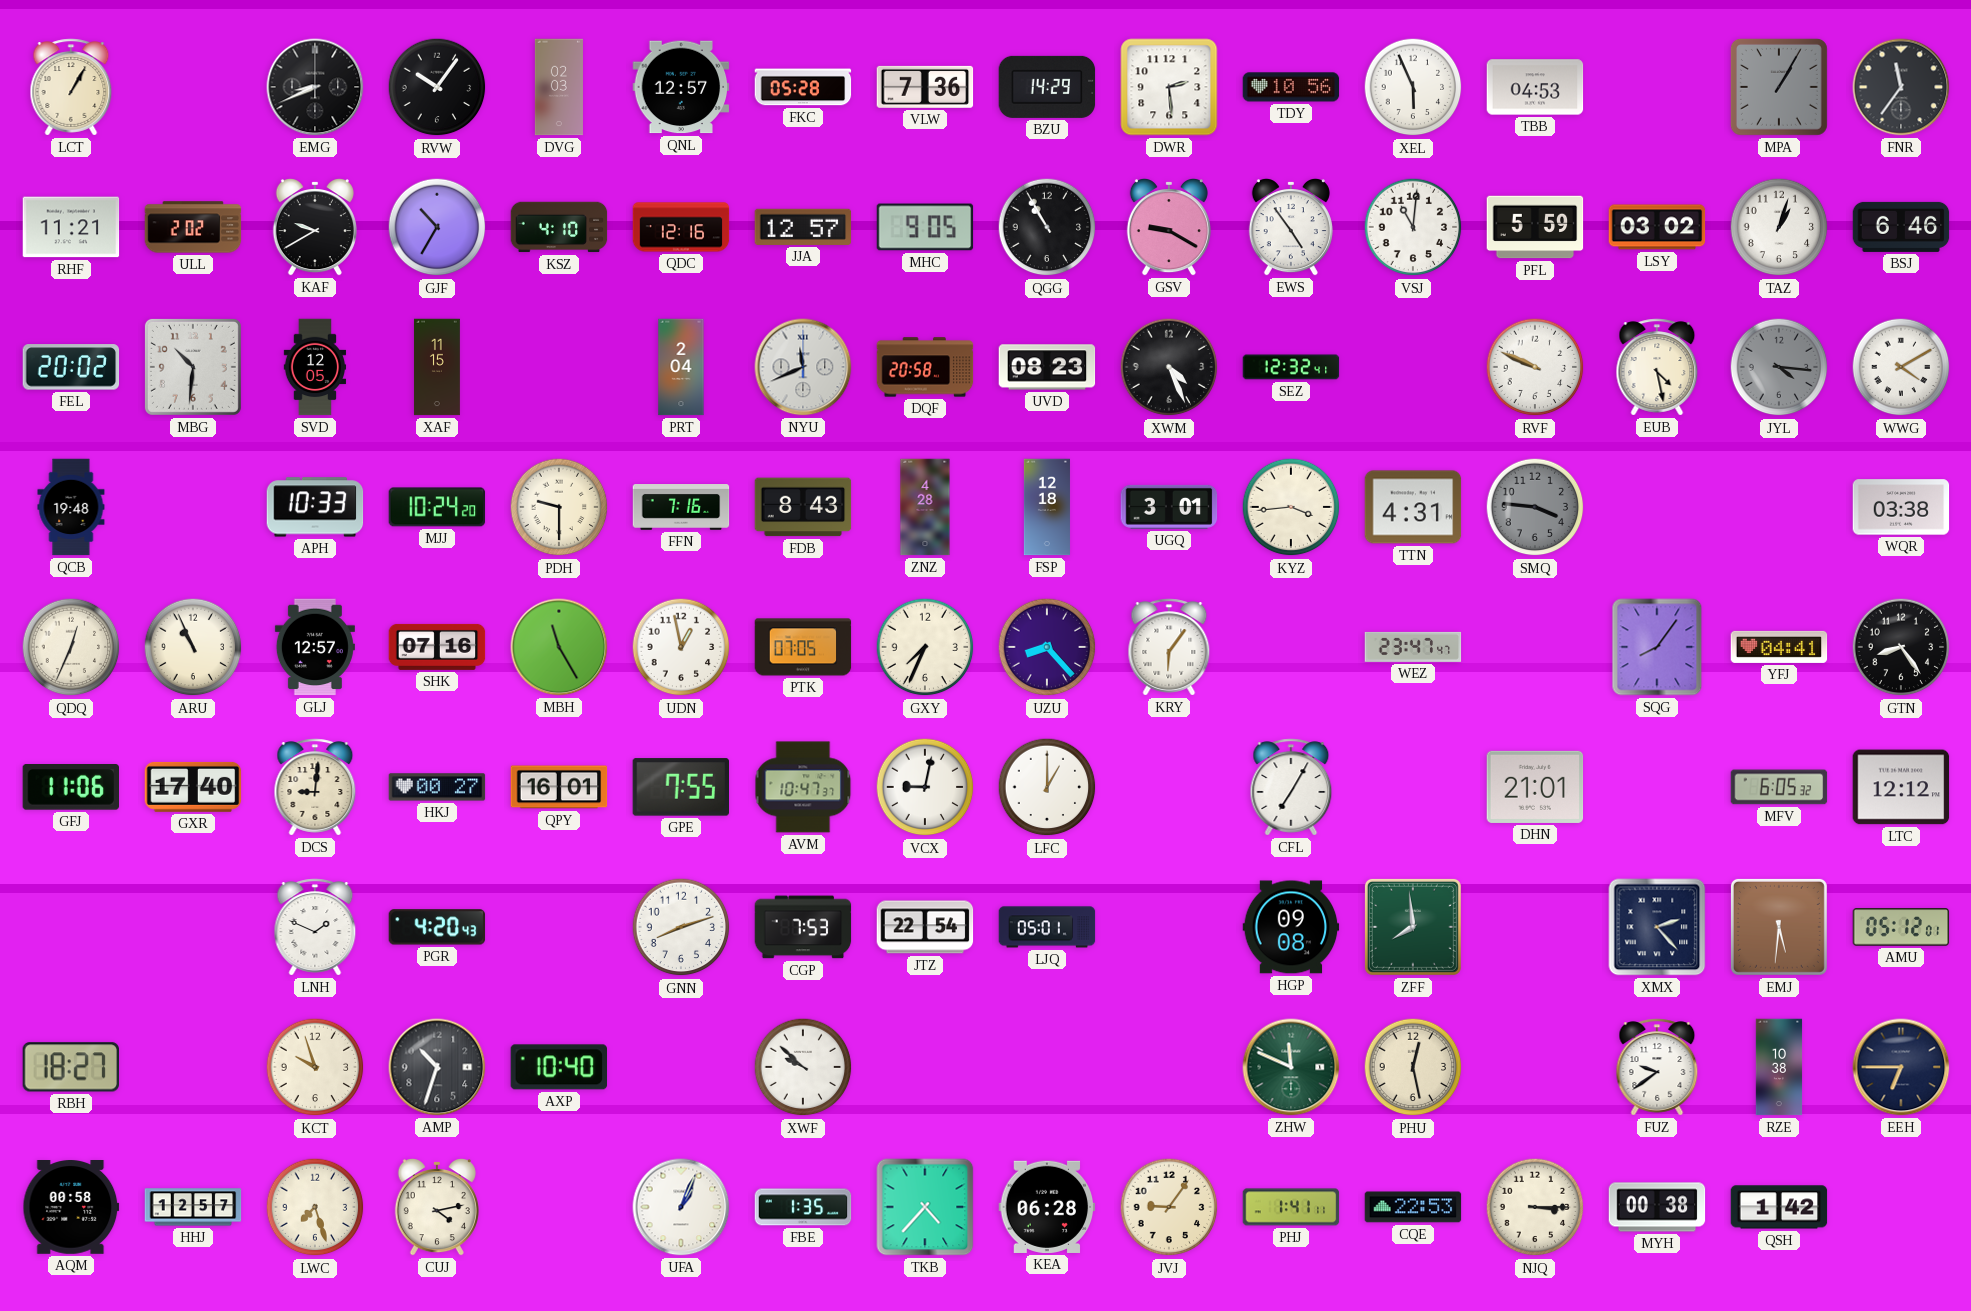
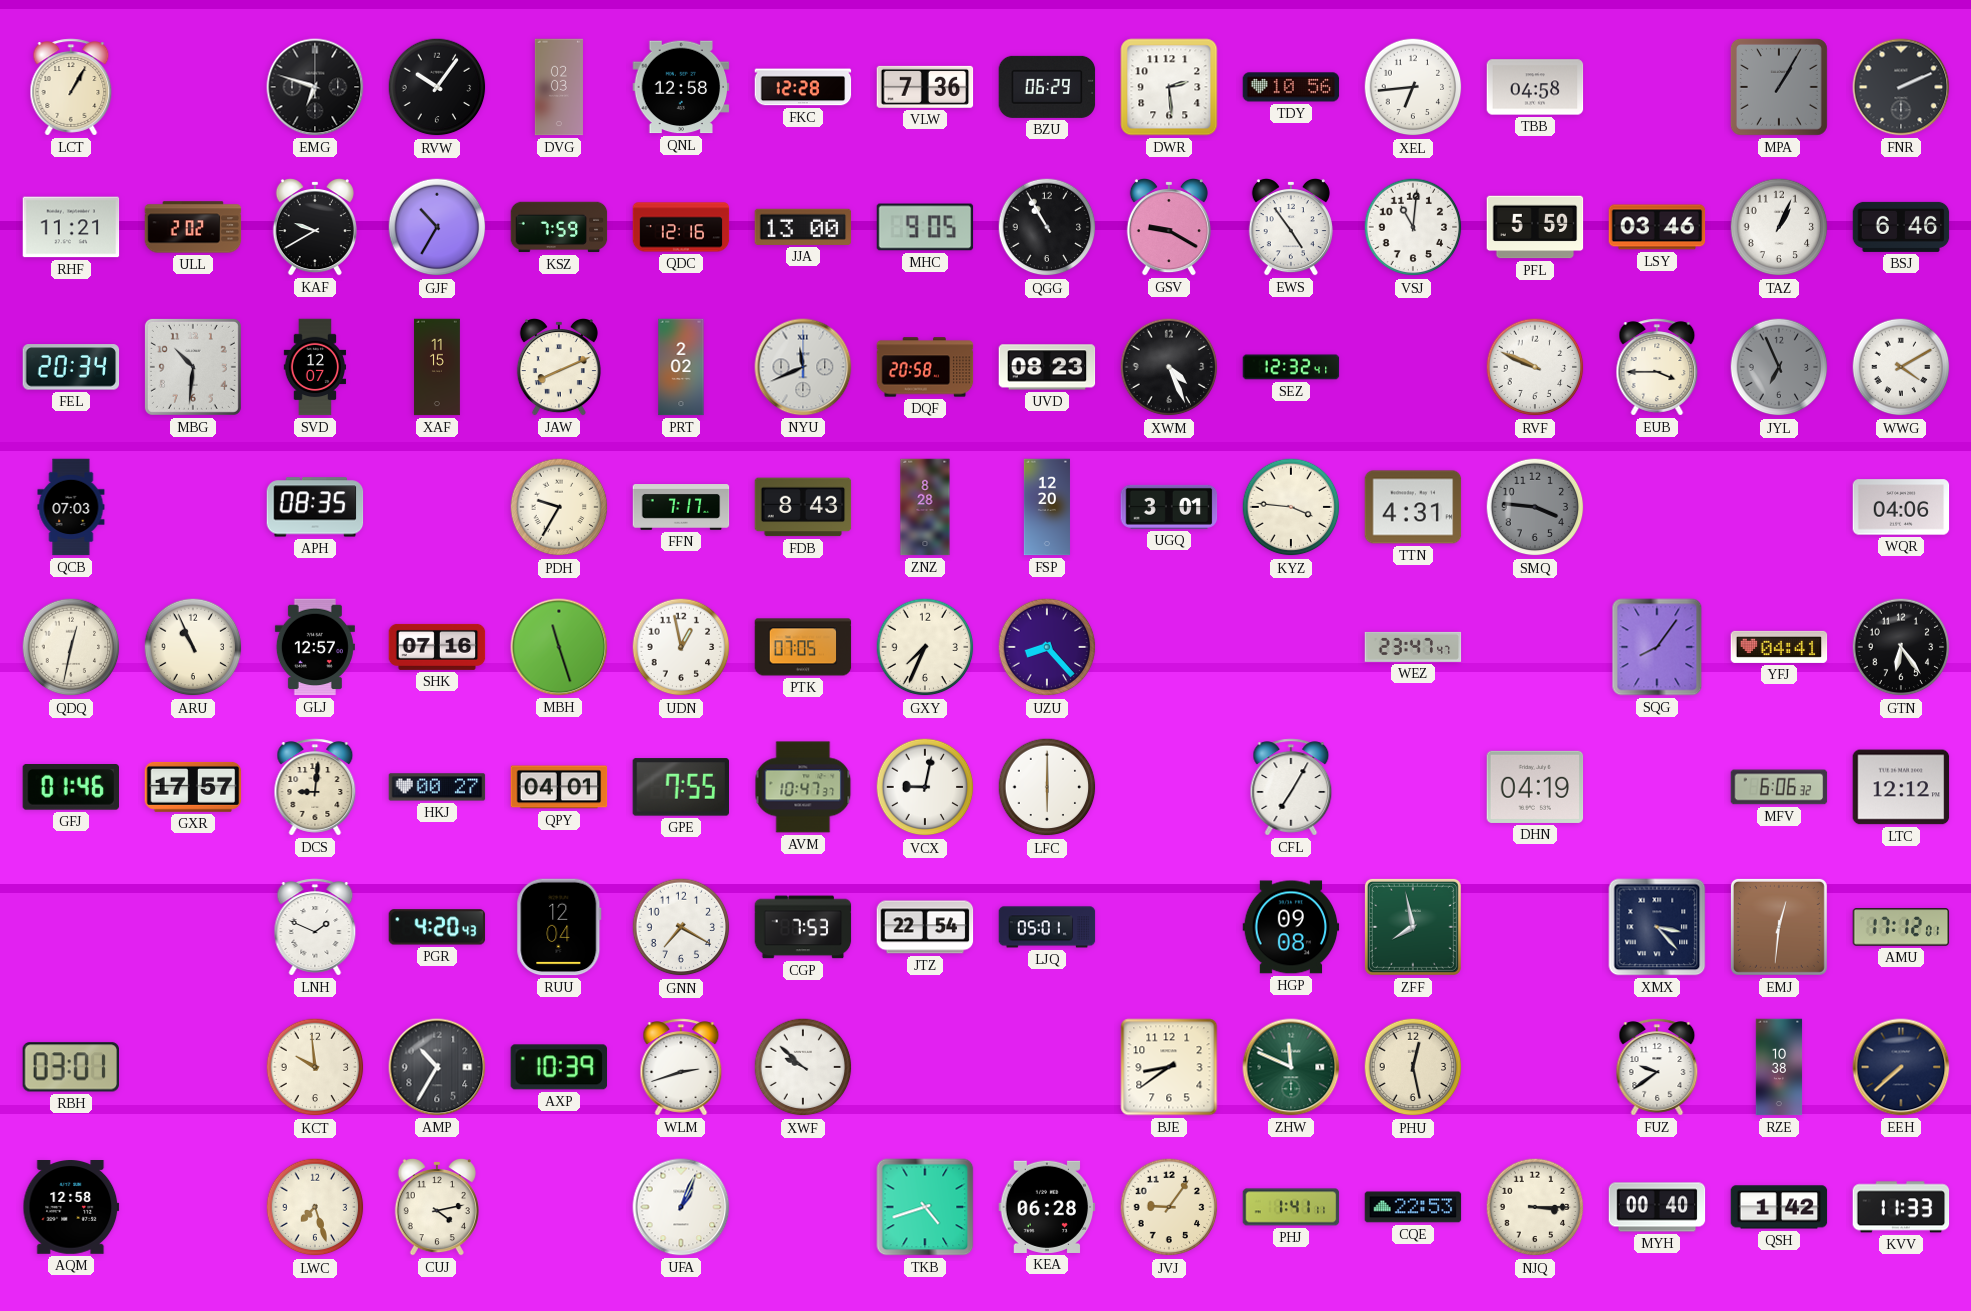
EMG: 8:41 -> 6:48
QNL: 12:57 -> 12:58
FKC: 05:28 -> 12:28
BZU: 14:29 -> 06:29
XEL: 5:56 -> 6:44
TBB: 04:53 -> 04:58
FNR: 11:36 -> 2:11
KSZ: 4:10 -> 7:59
JJA: 12:57 -> 13:00
LSY: 03:02 -> 03:46
TAZ: 1:03 -> 1:04
FEL: 20:02 -> 20:34
SVD: 12:05 -> 12:07
JAW: none -> 8:11
PRT: 2:04 -> 2:02
EUB: 4:28 -> 3:45
JYL: 4:16 -> 6:56
QCB: 19:48 -> 07:03
APH: 10:33 -> 08:35
MJJ: 10:24 -> none
PDH: 9:30 -> 9:35
FFN: 7:16 -> 7:17
ZNZ: 4:28 -> 8:28
FSP: 12:18 -> 12:20
KYZ: 3:44 -> 3:46
WQR: 03:38 -> 04:06
QDQ: 12:34 -> 12:32
MBH: 11:25 -> 11:27
KRY: 6:06 -> none
GTN: 8:24 -> 6:24
GFJ: 11:06 -> 01:46
GXR: 17:40 -> 17:57
QPY: 16:01 -> 04:01
LFC: 1:00 -> 6:00
DHN: 21:01 -> 04:19
MFV: 6:05 -> 6:06
RUU: none -> 12:04
GNN: 8:12 -> 7:20
ZFF: 7:59 -> 7:58
XMX: 2:23 -> 3:23
EMJ: 5:31 -> 12:31
AMU: 05:12 -> 17:12
RBH: 18:27 -> 03:01
KCT: 9:57 -> 9:59
AMP: 10:33 -> 10:35
AXP: 10:40 -> 10:39
WLM: none -> 2:42
BJE: none -> 8:39
EEH: 6:45 -> 7:38
AQM: 00:58 -> 12:58
HHJ: 12:57 -> none
FBE: 1:35 -> none
TKB: 4:37 -> 4:42
MYH: 00:38 -> 00:40
KVV: none -> 11:33
